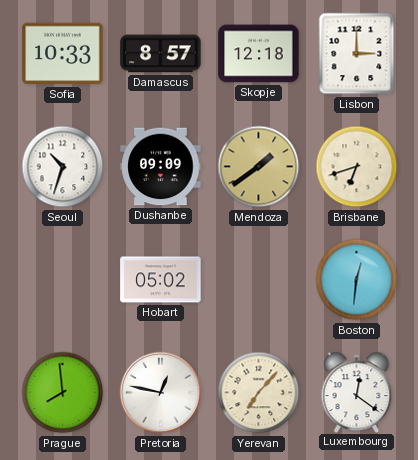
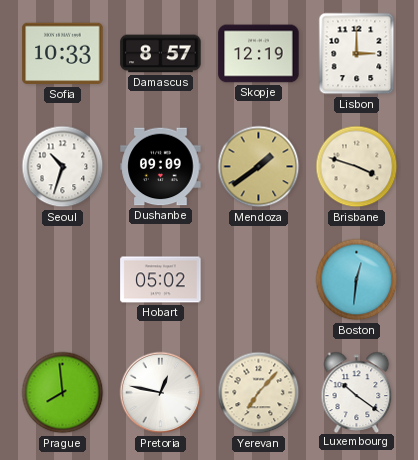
Skopje: 12:18 -> 12:19
Brisbane: 6:42 -> 3:48
Luxembourg: 12:21 -> 10:21
